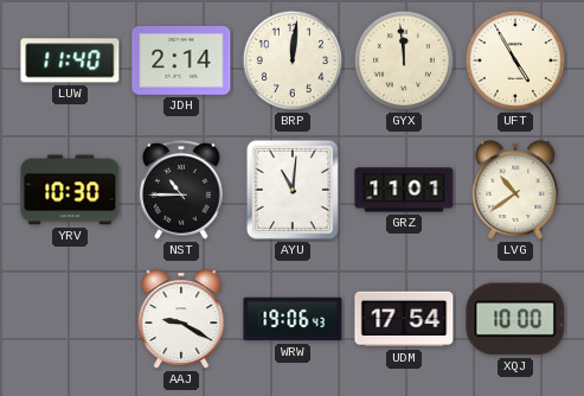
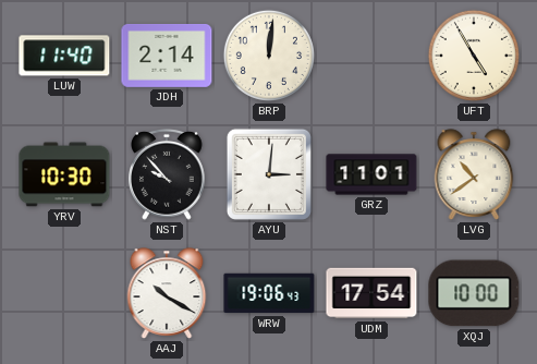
GYX: 11:59 -> none
NST: 10:45 -> 9:53
AYU: 11:01 -> 3:01
AAJ: 9:20 -> 10:20
